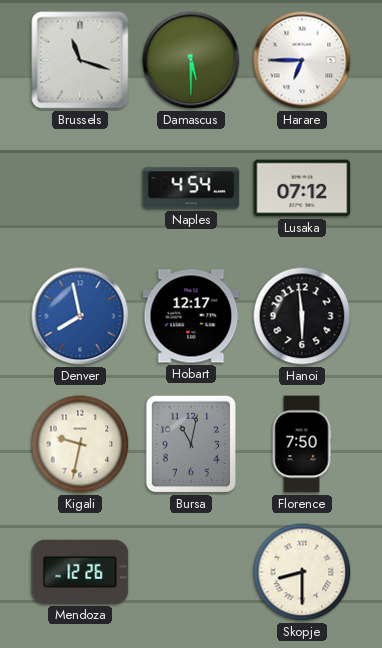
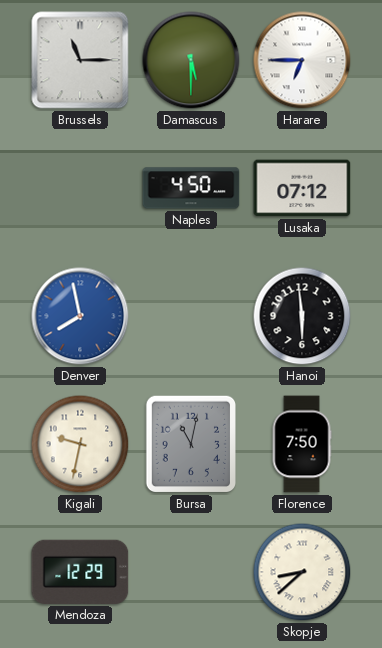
Brussels: 11:18 -> 11:15
Naples: 4:54 -> 4:50
Hobart: 12:17 -> none
Mendoza: 12:26 -> 12:29
Skopje: 8:30 -> 8:38
